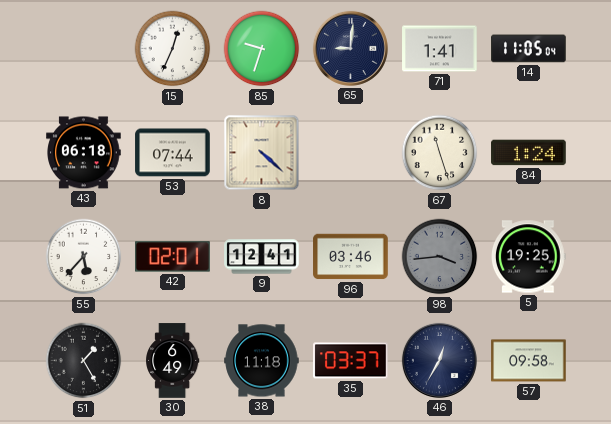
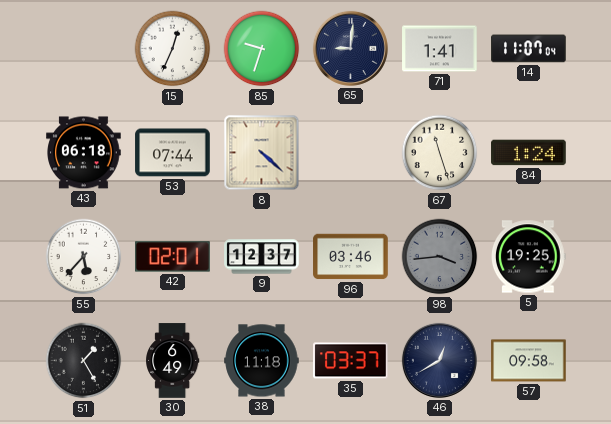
14: 11:05 -> 11:07
9: 12:41 -> 12:37
46: 12:35 -> 12:40
